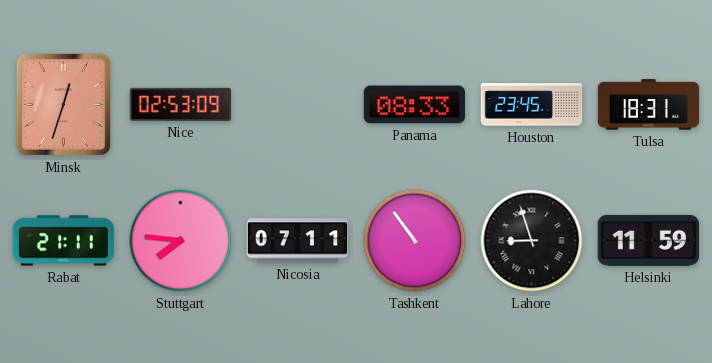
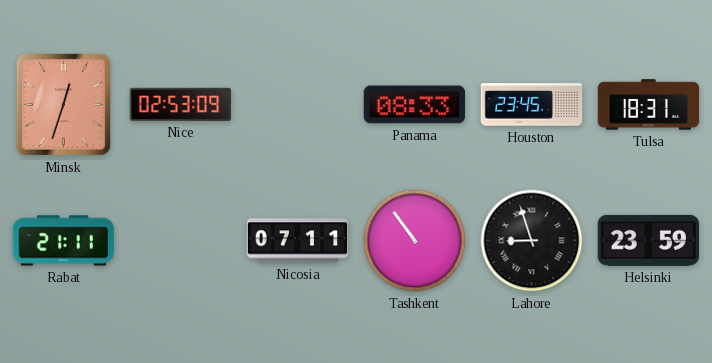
Stuttgart: 7:46 -> none
Helsinki: 11:59 -> 23:59
